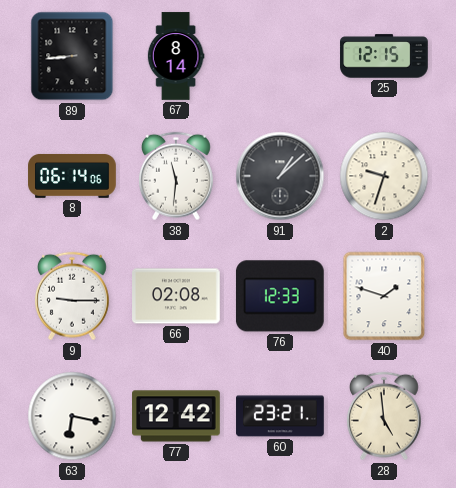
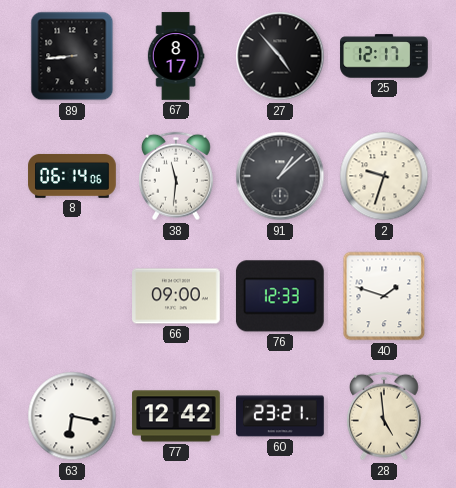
67: 8:14 -> 8:17
27: none -> 4:53
25: 12:15 -> 12:17
9: 9:15 -> none
66: 02:08 -> 09:00
